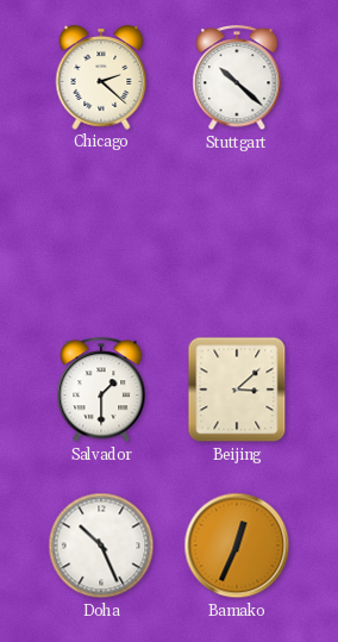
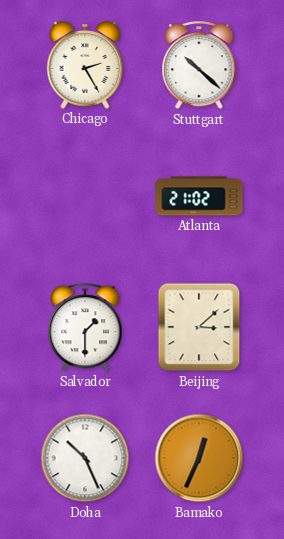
Chicago: 2:22 -> 2:25
Atlanta: none -> 21:02
